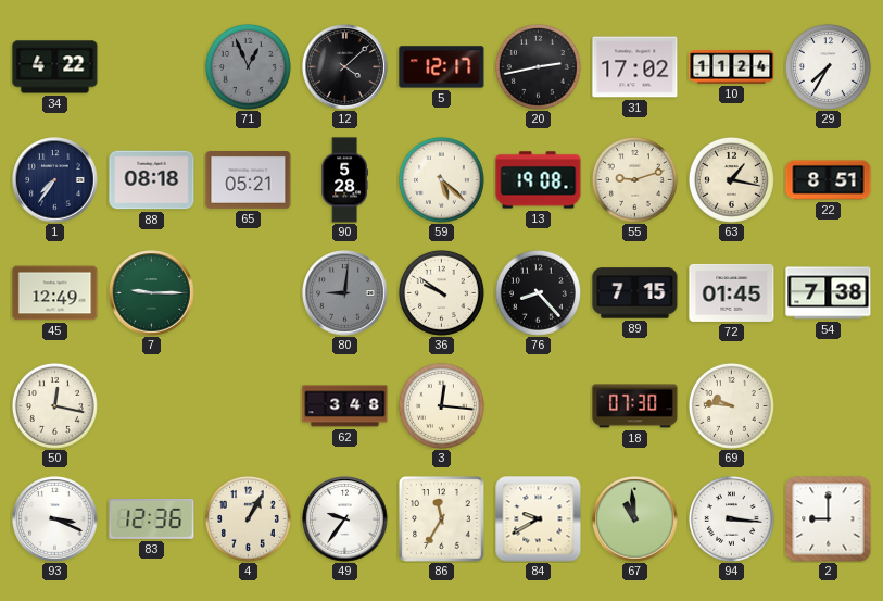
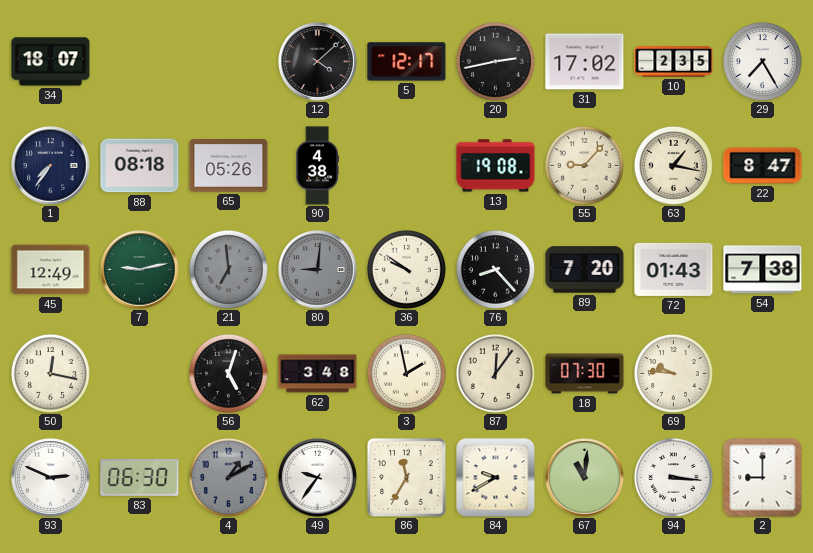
34: 4:22 -> 18:07
71: 12:56 -> none
10: 11:24 -> 2:35
29: 7:35 -> 7:25
65: 05:21 -> 05:26
90: 5:28 -> 4:38
59: 5:22 -> none
55: 9:12 -> 9:07
22: 8:51 -> 8:47
7: 9:15 -> 9:13
21: none -> 6:59
89: 7:15 -> 7:20
72: 01:45 -> 01:43
56: none -> 5:03
3: 12:16 -> 1:58
87: none -> 12:06
93: 3:19 -> 2:49
83: 12:36 -> 06:30
4: 1:05 -> 1:10
4 dial: cream -> grey
67: 10:59 -> 11:01
